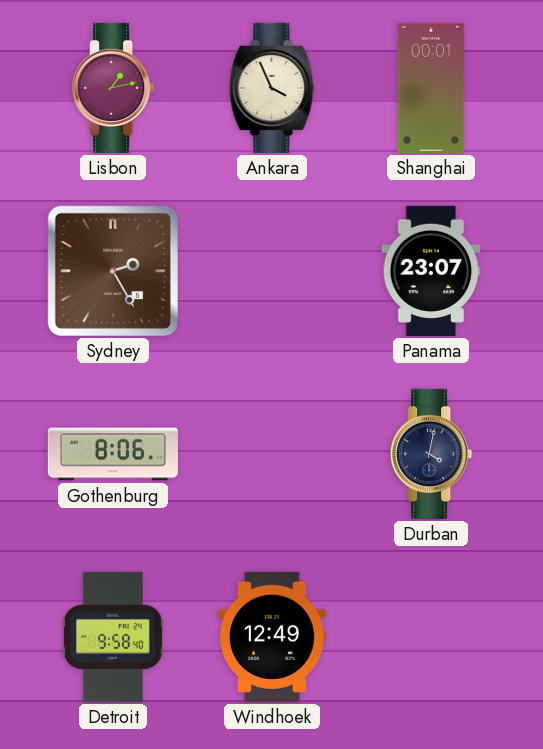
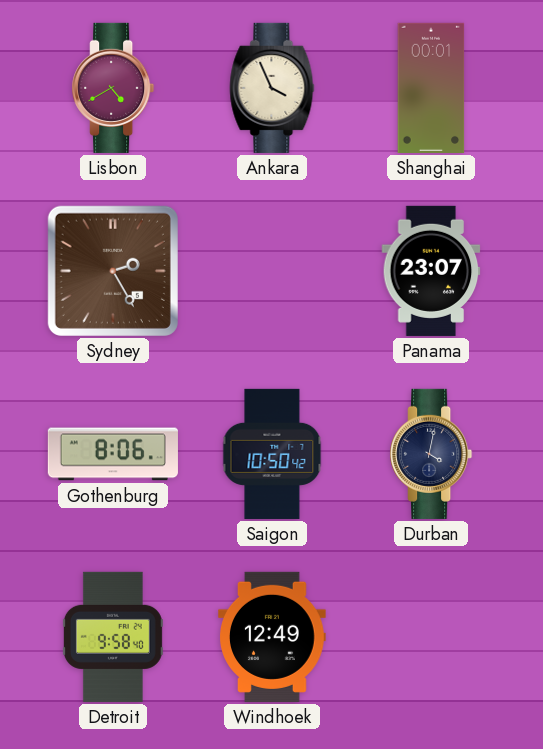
Lisbon: 1:13 -> 4:40
Saigon: none -> 10:50
